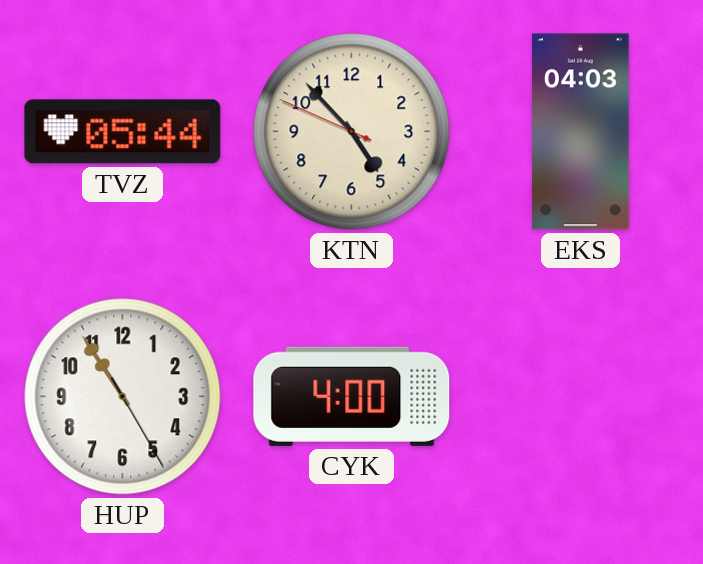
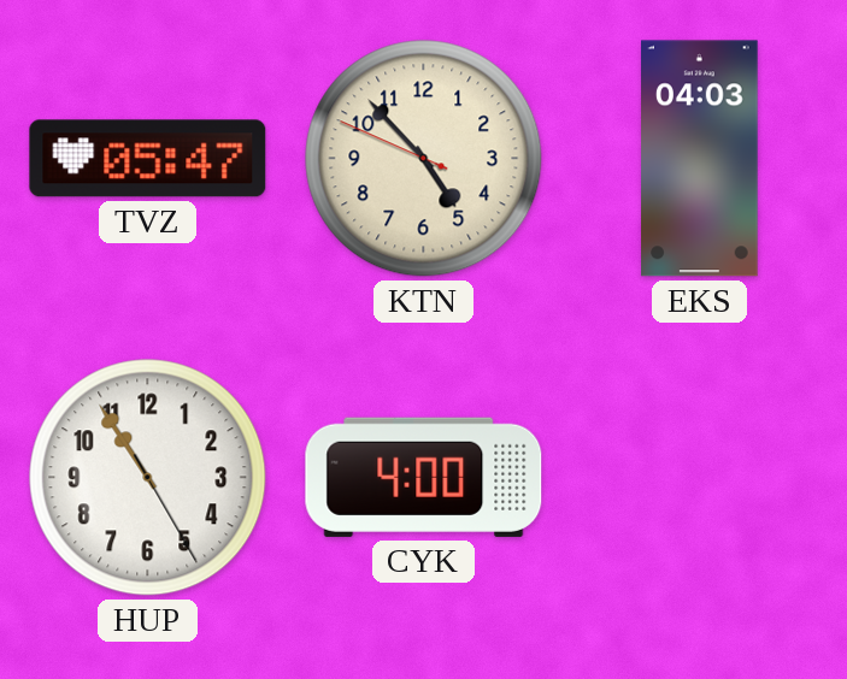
TVZ: 05:44 -> 05:47
